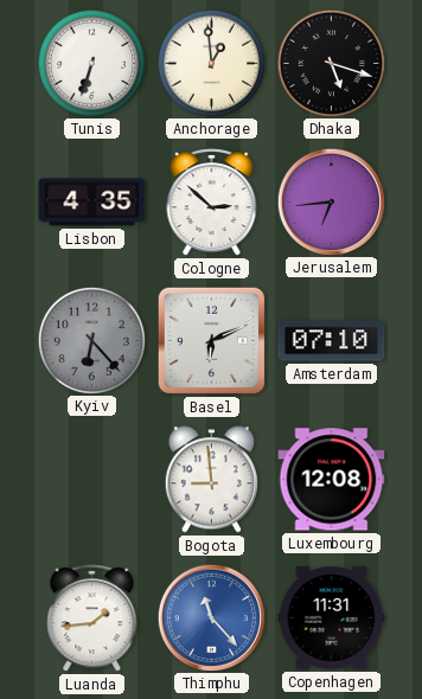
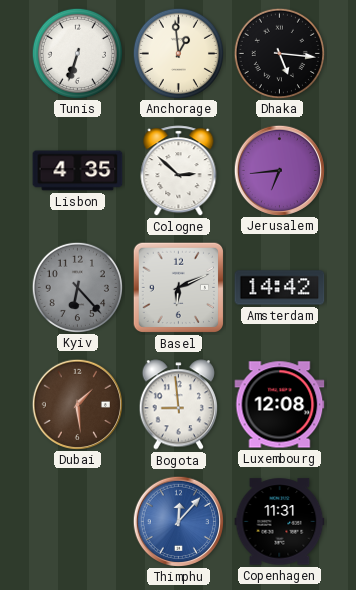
Dhaka: 5:18 -> 5:16
Amsterdam: 07:10 -> 14:42
Dubai: none -> 1:29
Luanda: 1:44 -> none
Thimphu: 11:23 -> 12:07
